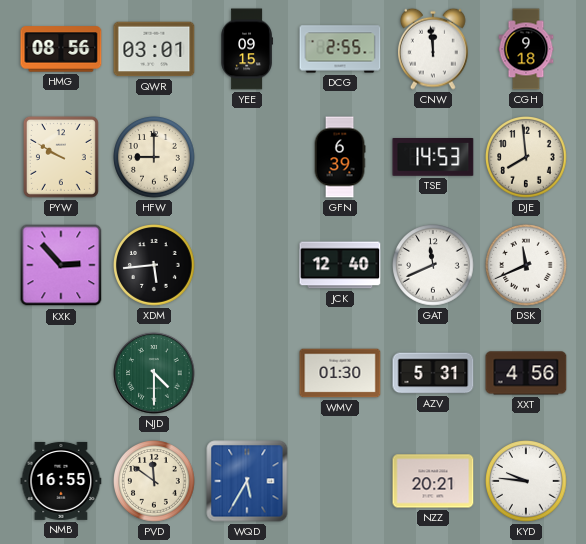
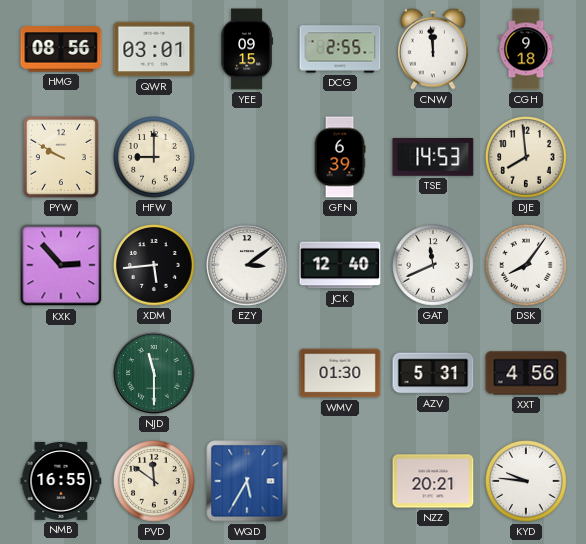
EZY: none -> 3:09
DSK: 11:41 -> 8:06
NJD: 4:30 -> 11:30
